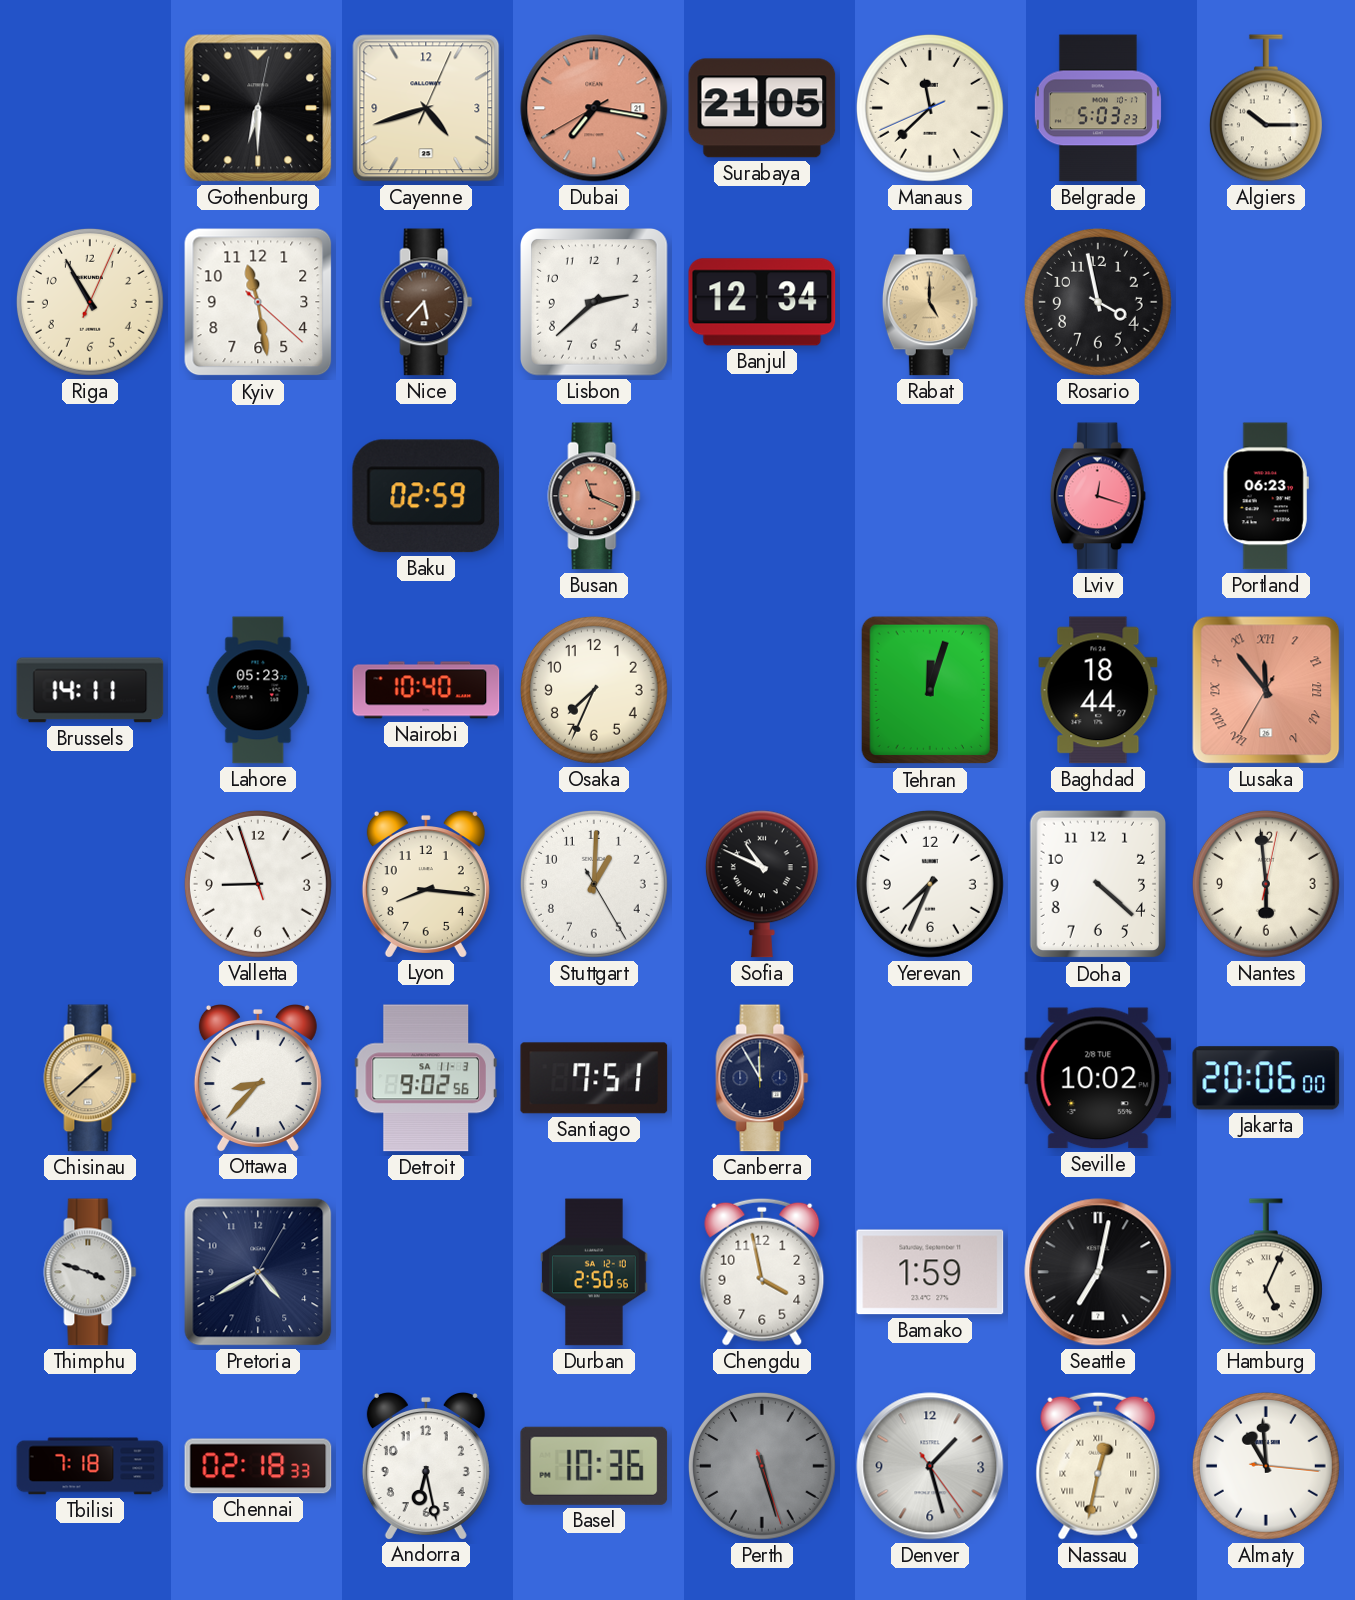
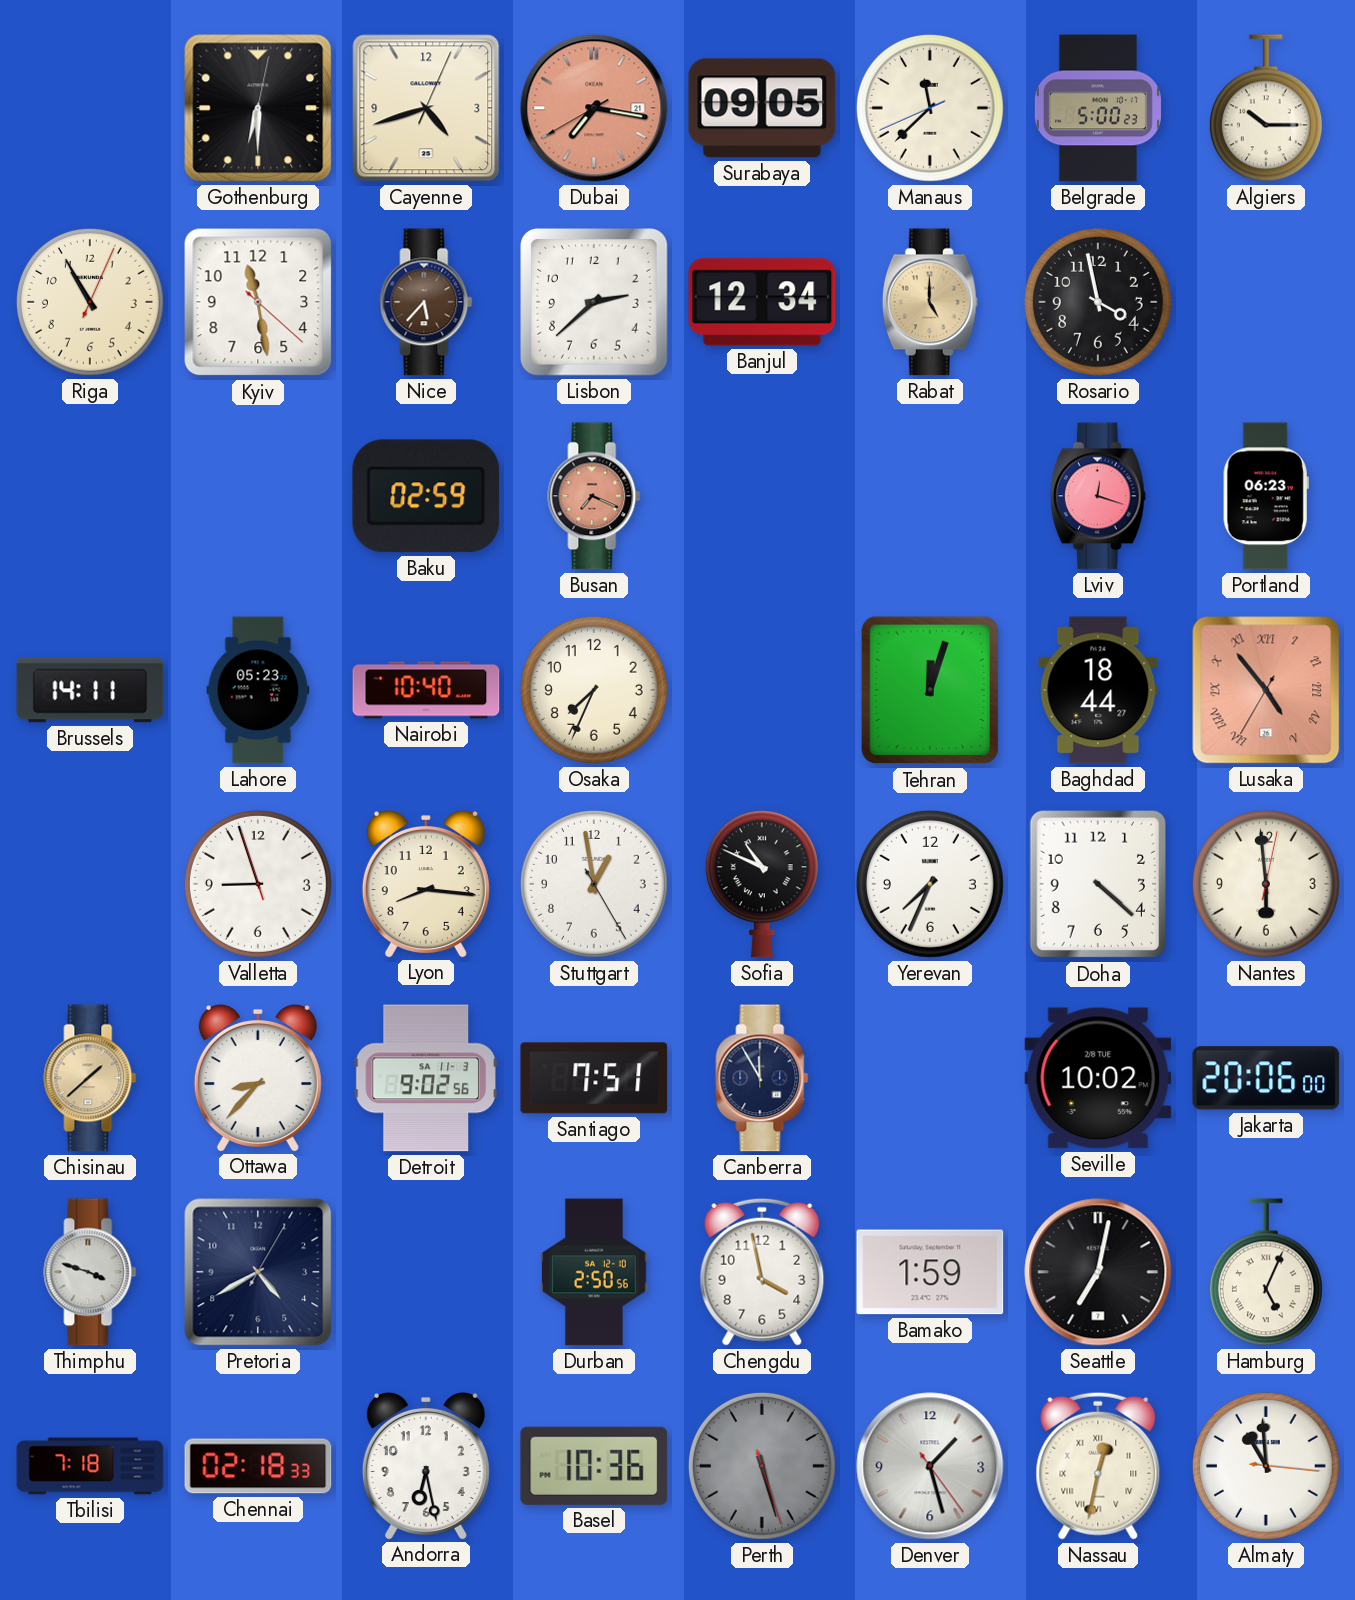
Surabaya: 21:05 -> 09:05
Belgrade: 5:03 -> 5:00
Busan: 11:19 -> 7:19
Lusaka: 11:53 -> 4:53
Stuttgart: 1:00 -> 12:58
